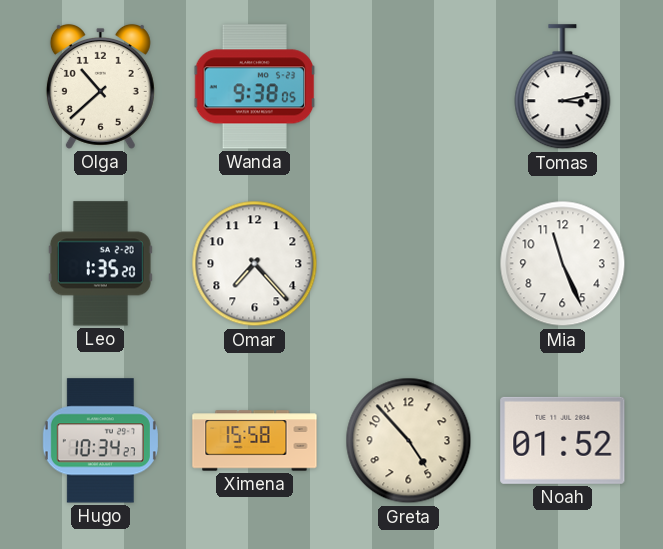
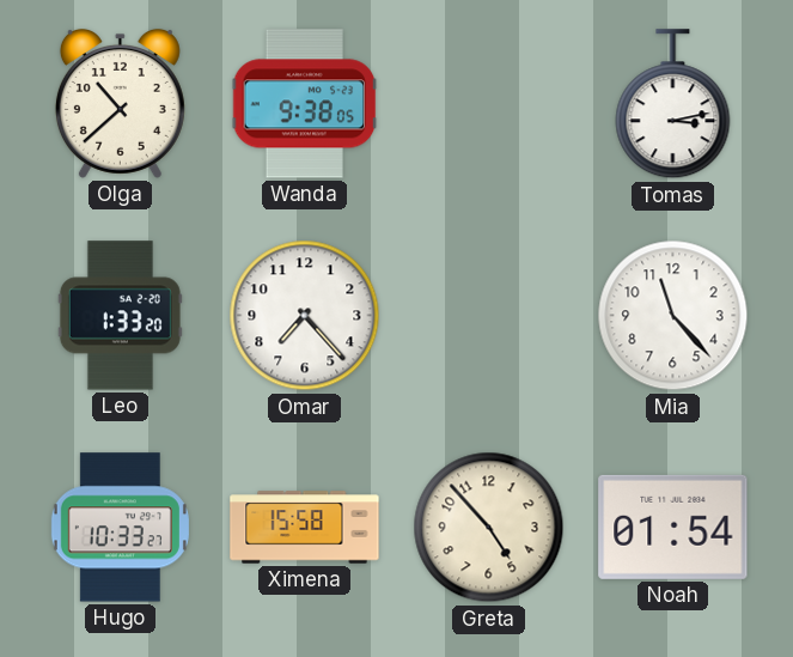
Leo: 1:35 -> 1:33
Mia: 11:26 -> 11:23
Hugo: 10:34 -> 10:33
Noah: 01:52 -> 01:54
